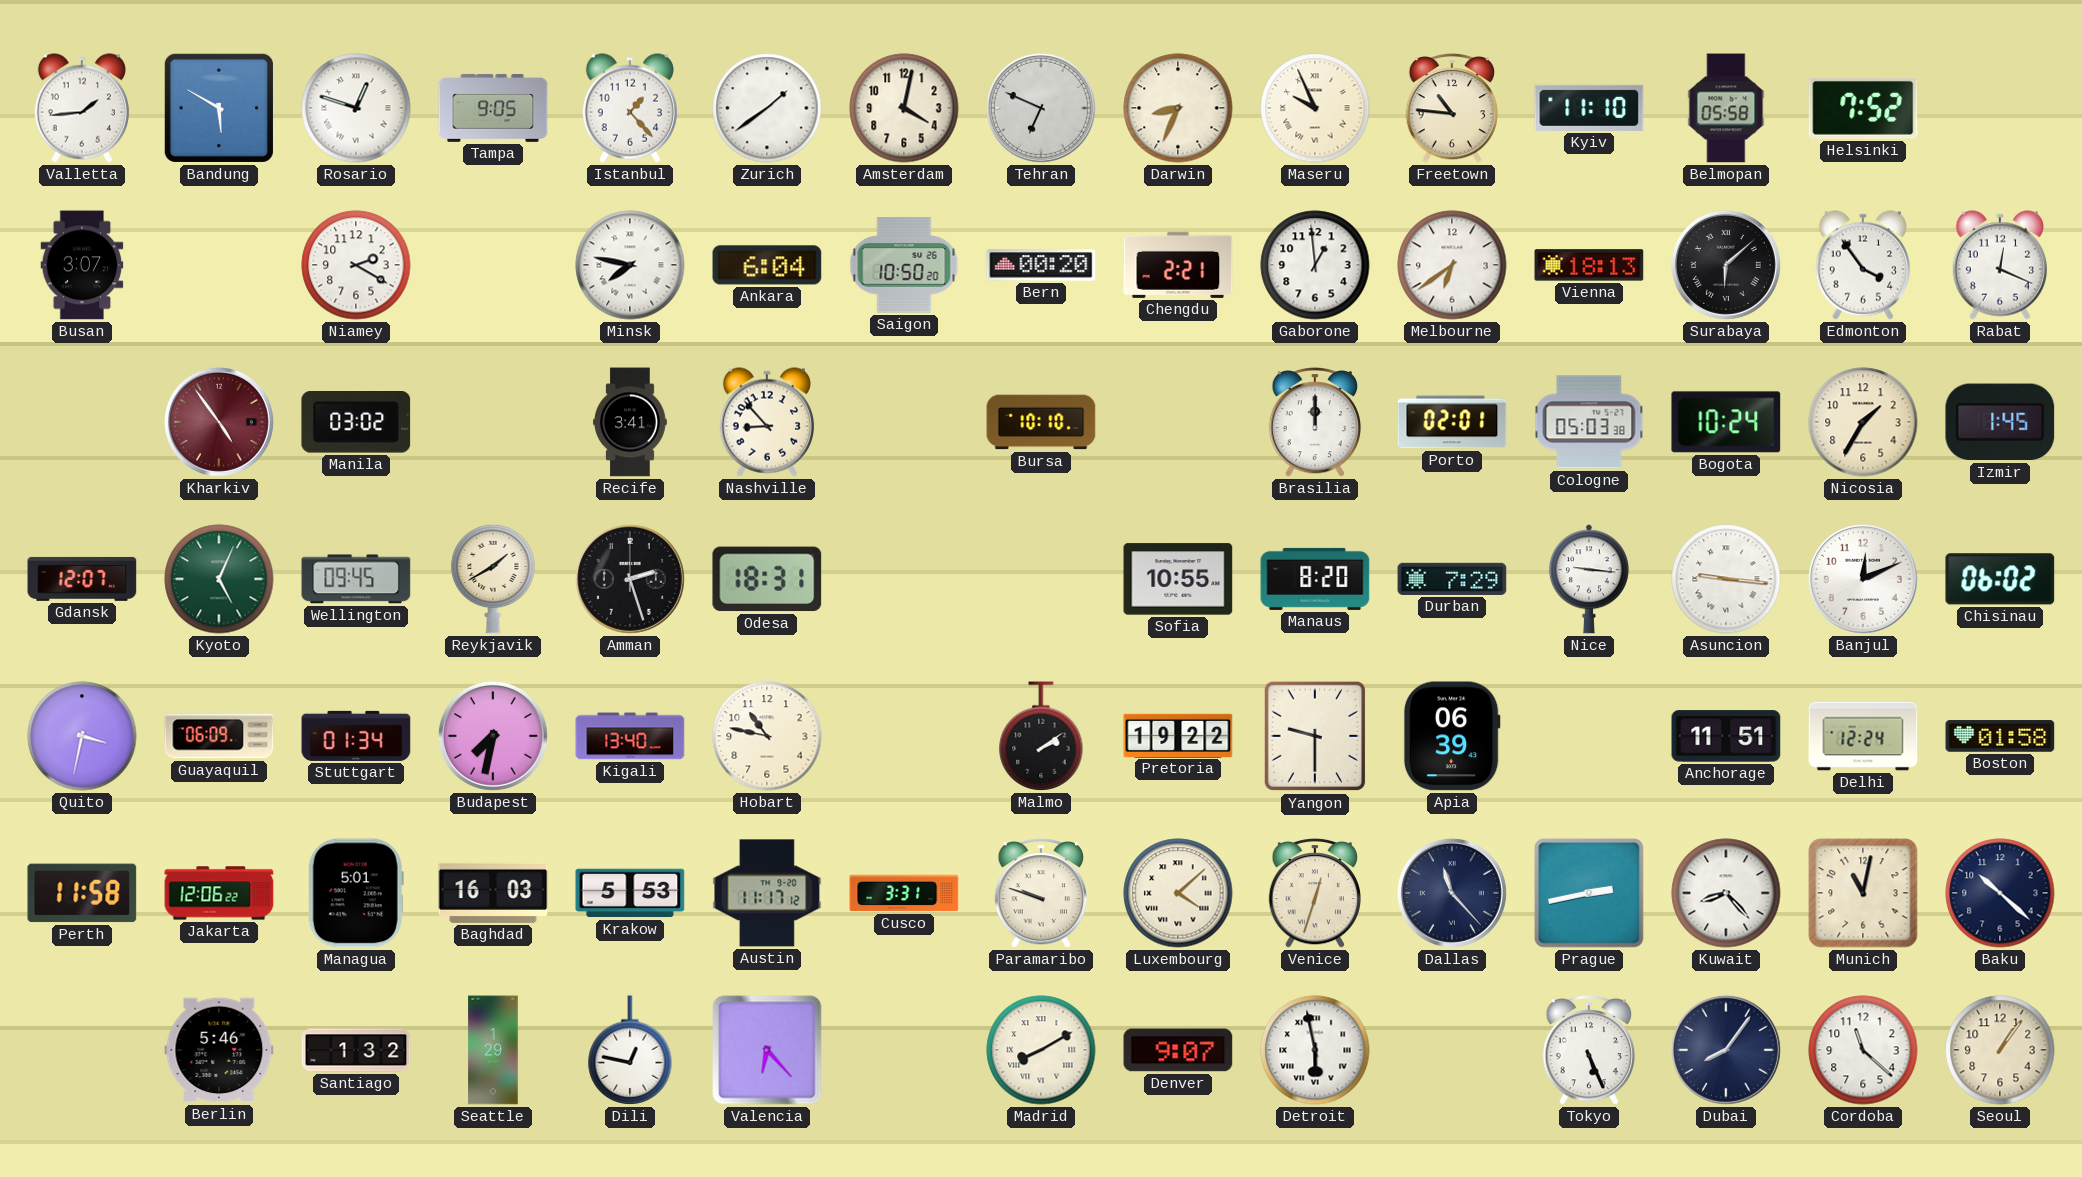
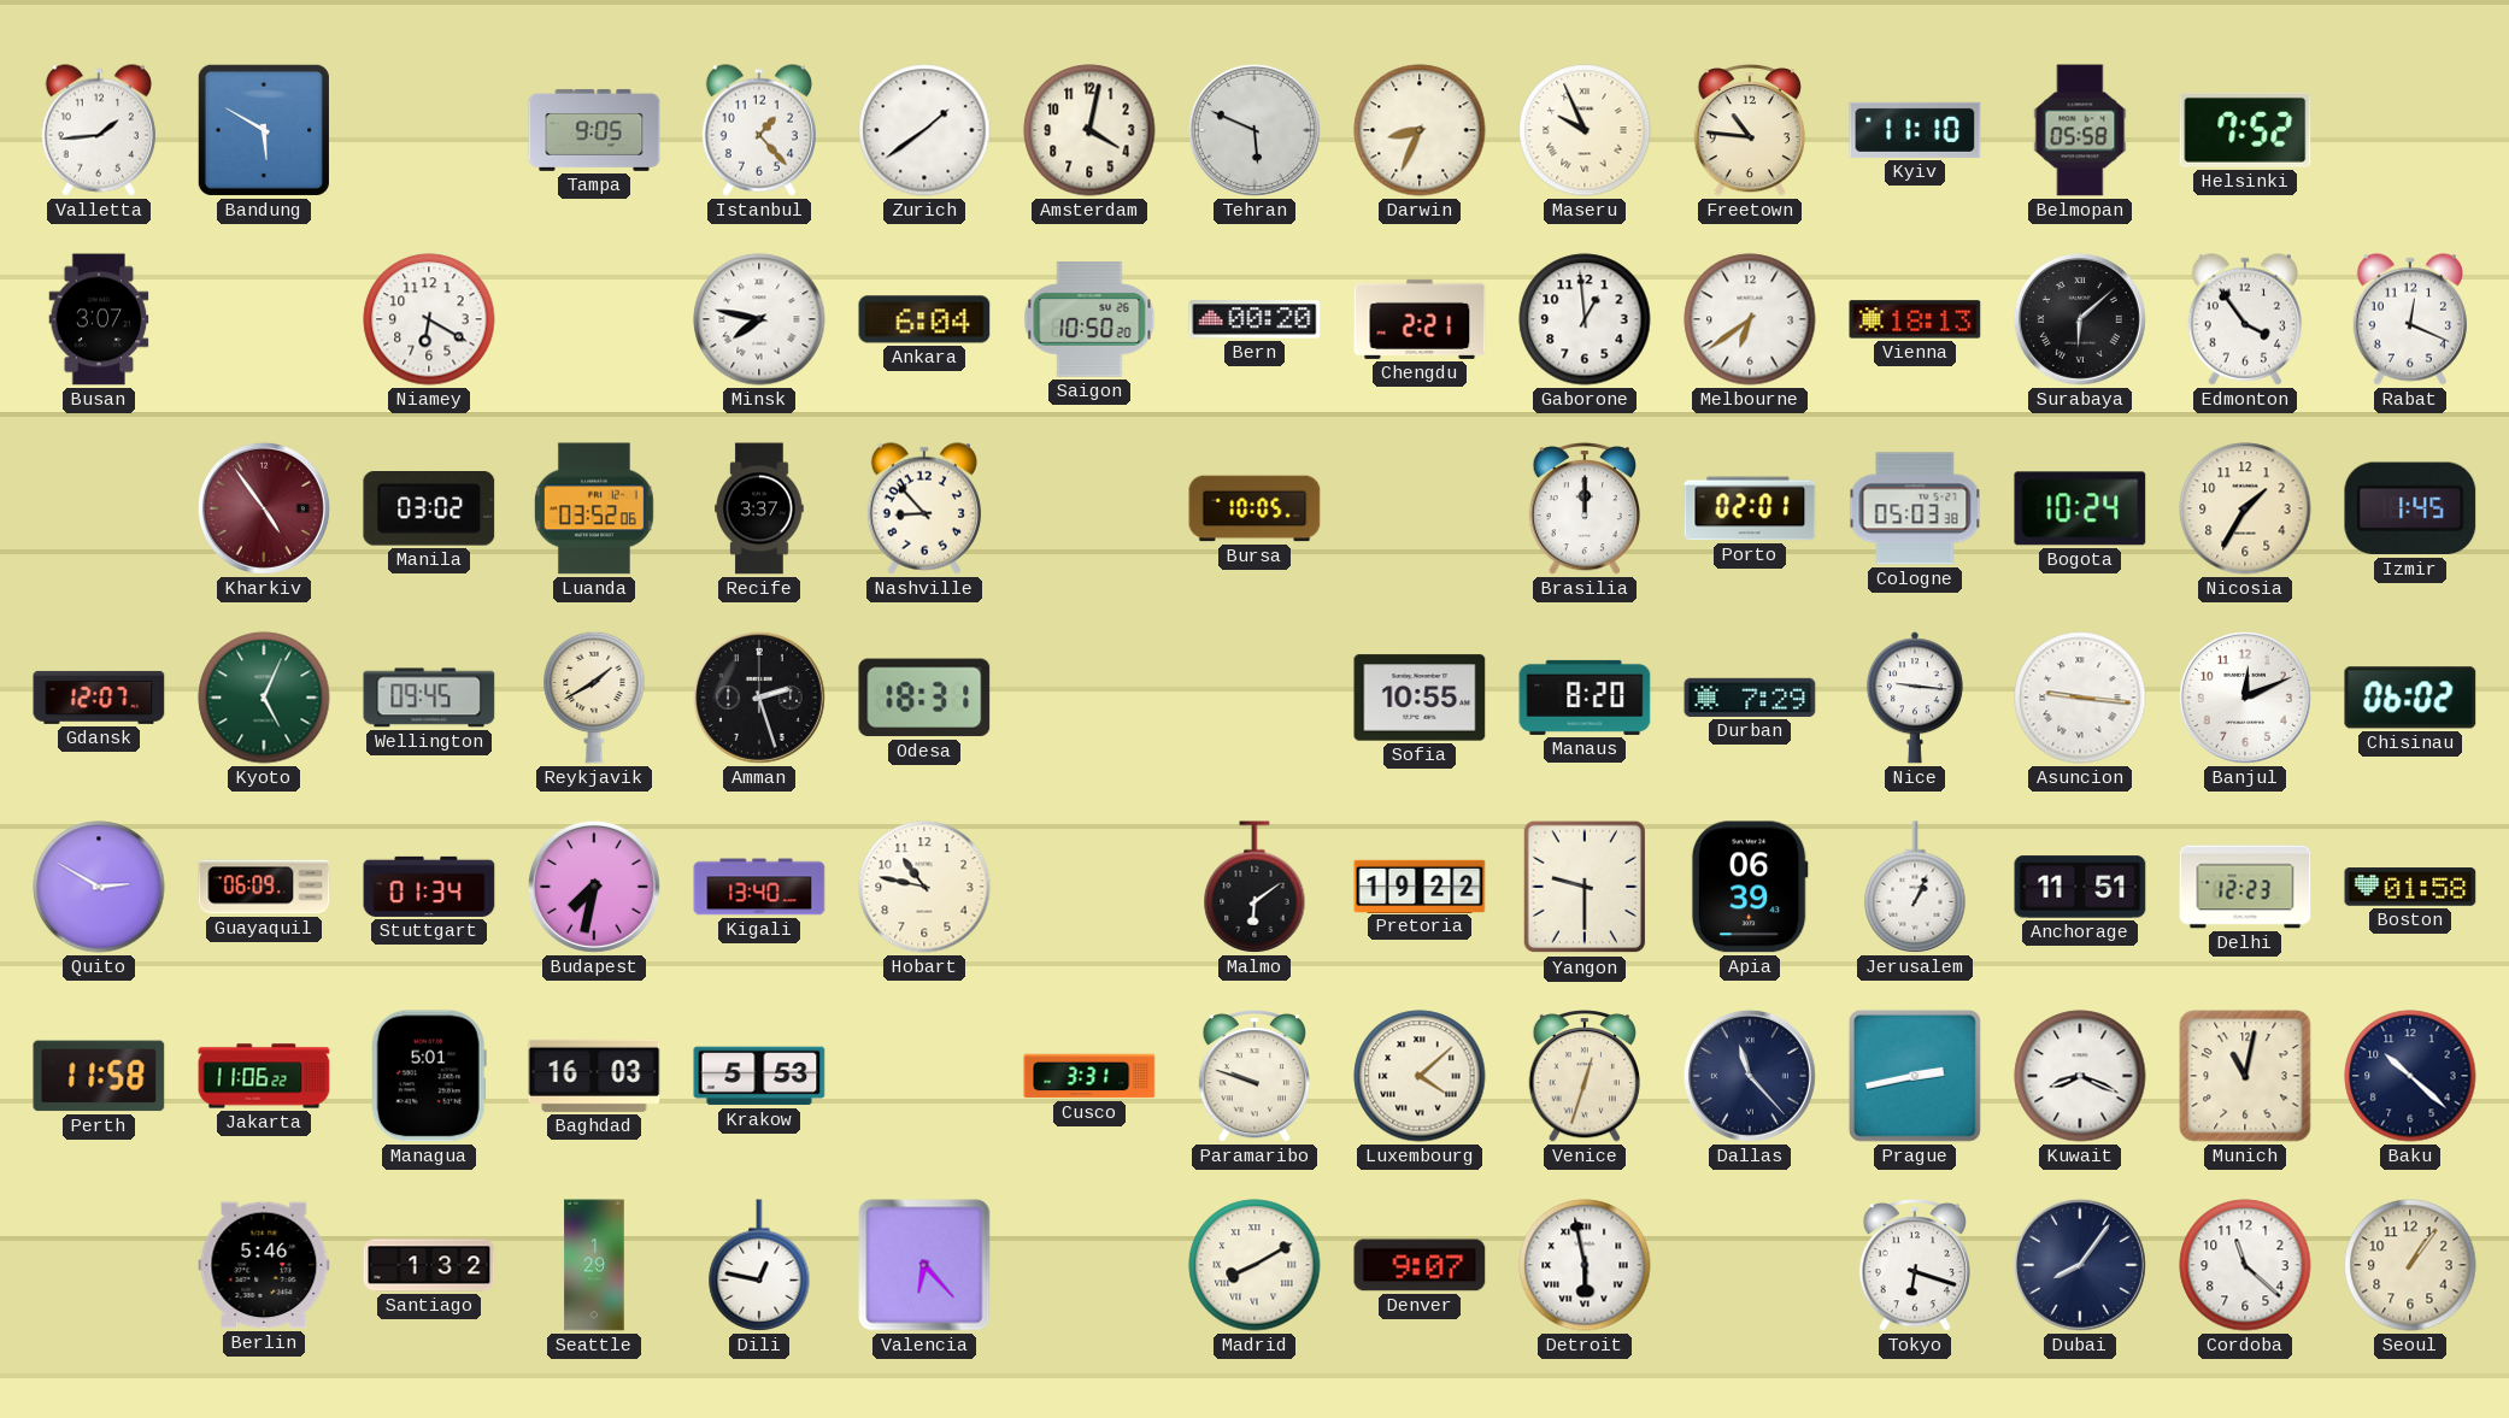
Rosario: 12:48 -> none
Tehran: 6:49 -> 5:49
Niamey: 2:20 -> 6:20
Luanda: none -> 03:52
Recife: 3:41 -> 3:37
Bursa: 10:10 -> 10:05
Quito: 3:32 -> 2:50
Malmo: 2:09 -> 6:09
Jerusalem: none -> 1:04
Delhi: 12:24 -> 12:23
Jakarta: 12:06 -> 11:06
Austin: 11:17 -> none
Kuwait: 8:23 -> 8:19
Tokyo: 5:26 -> 6:18
